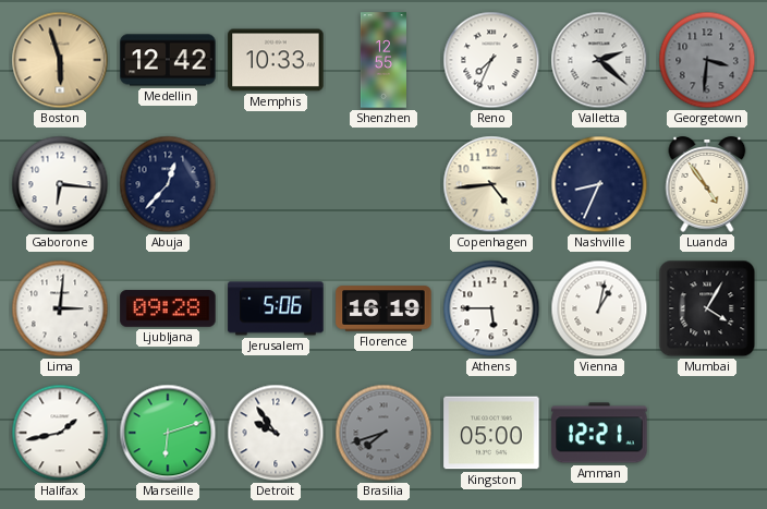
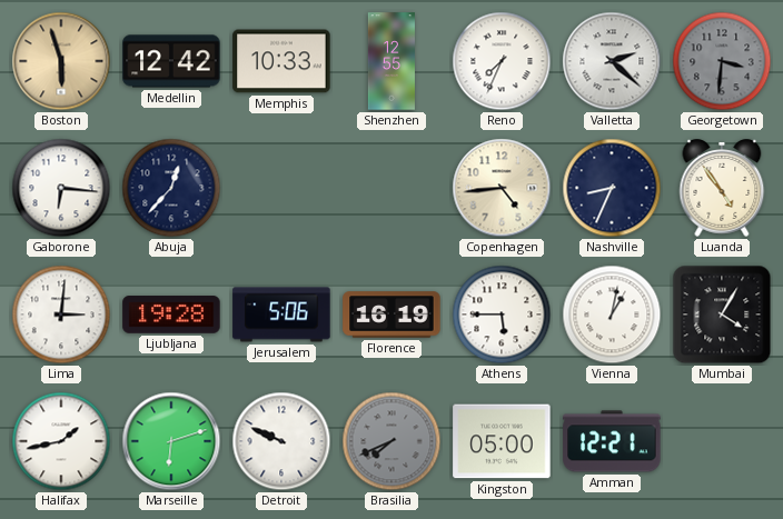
Ljubljana: 09:28 -> 19:28
Detroit: 9:54 -> 9:49
Brasilia: 7:42 -> 7:41
